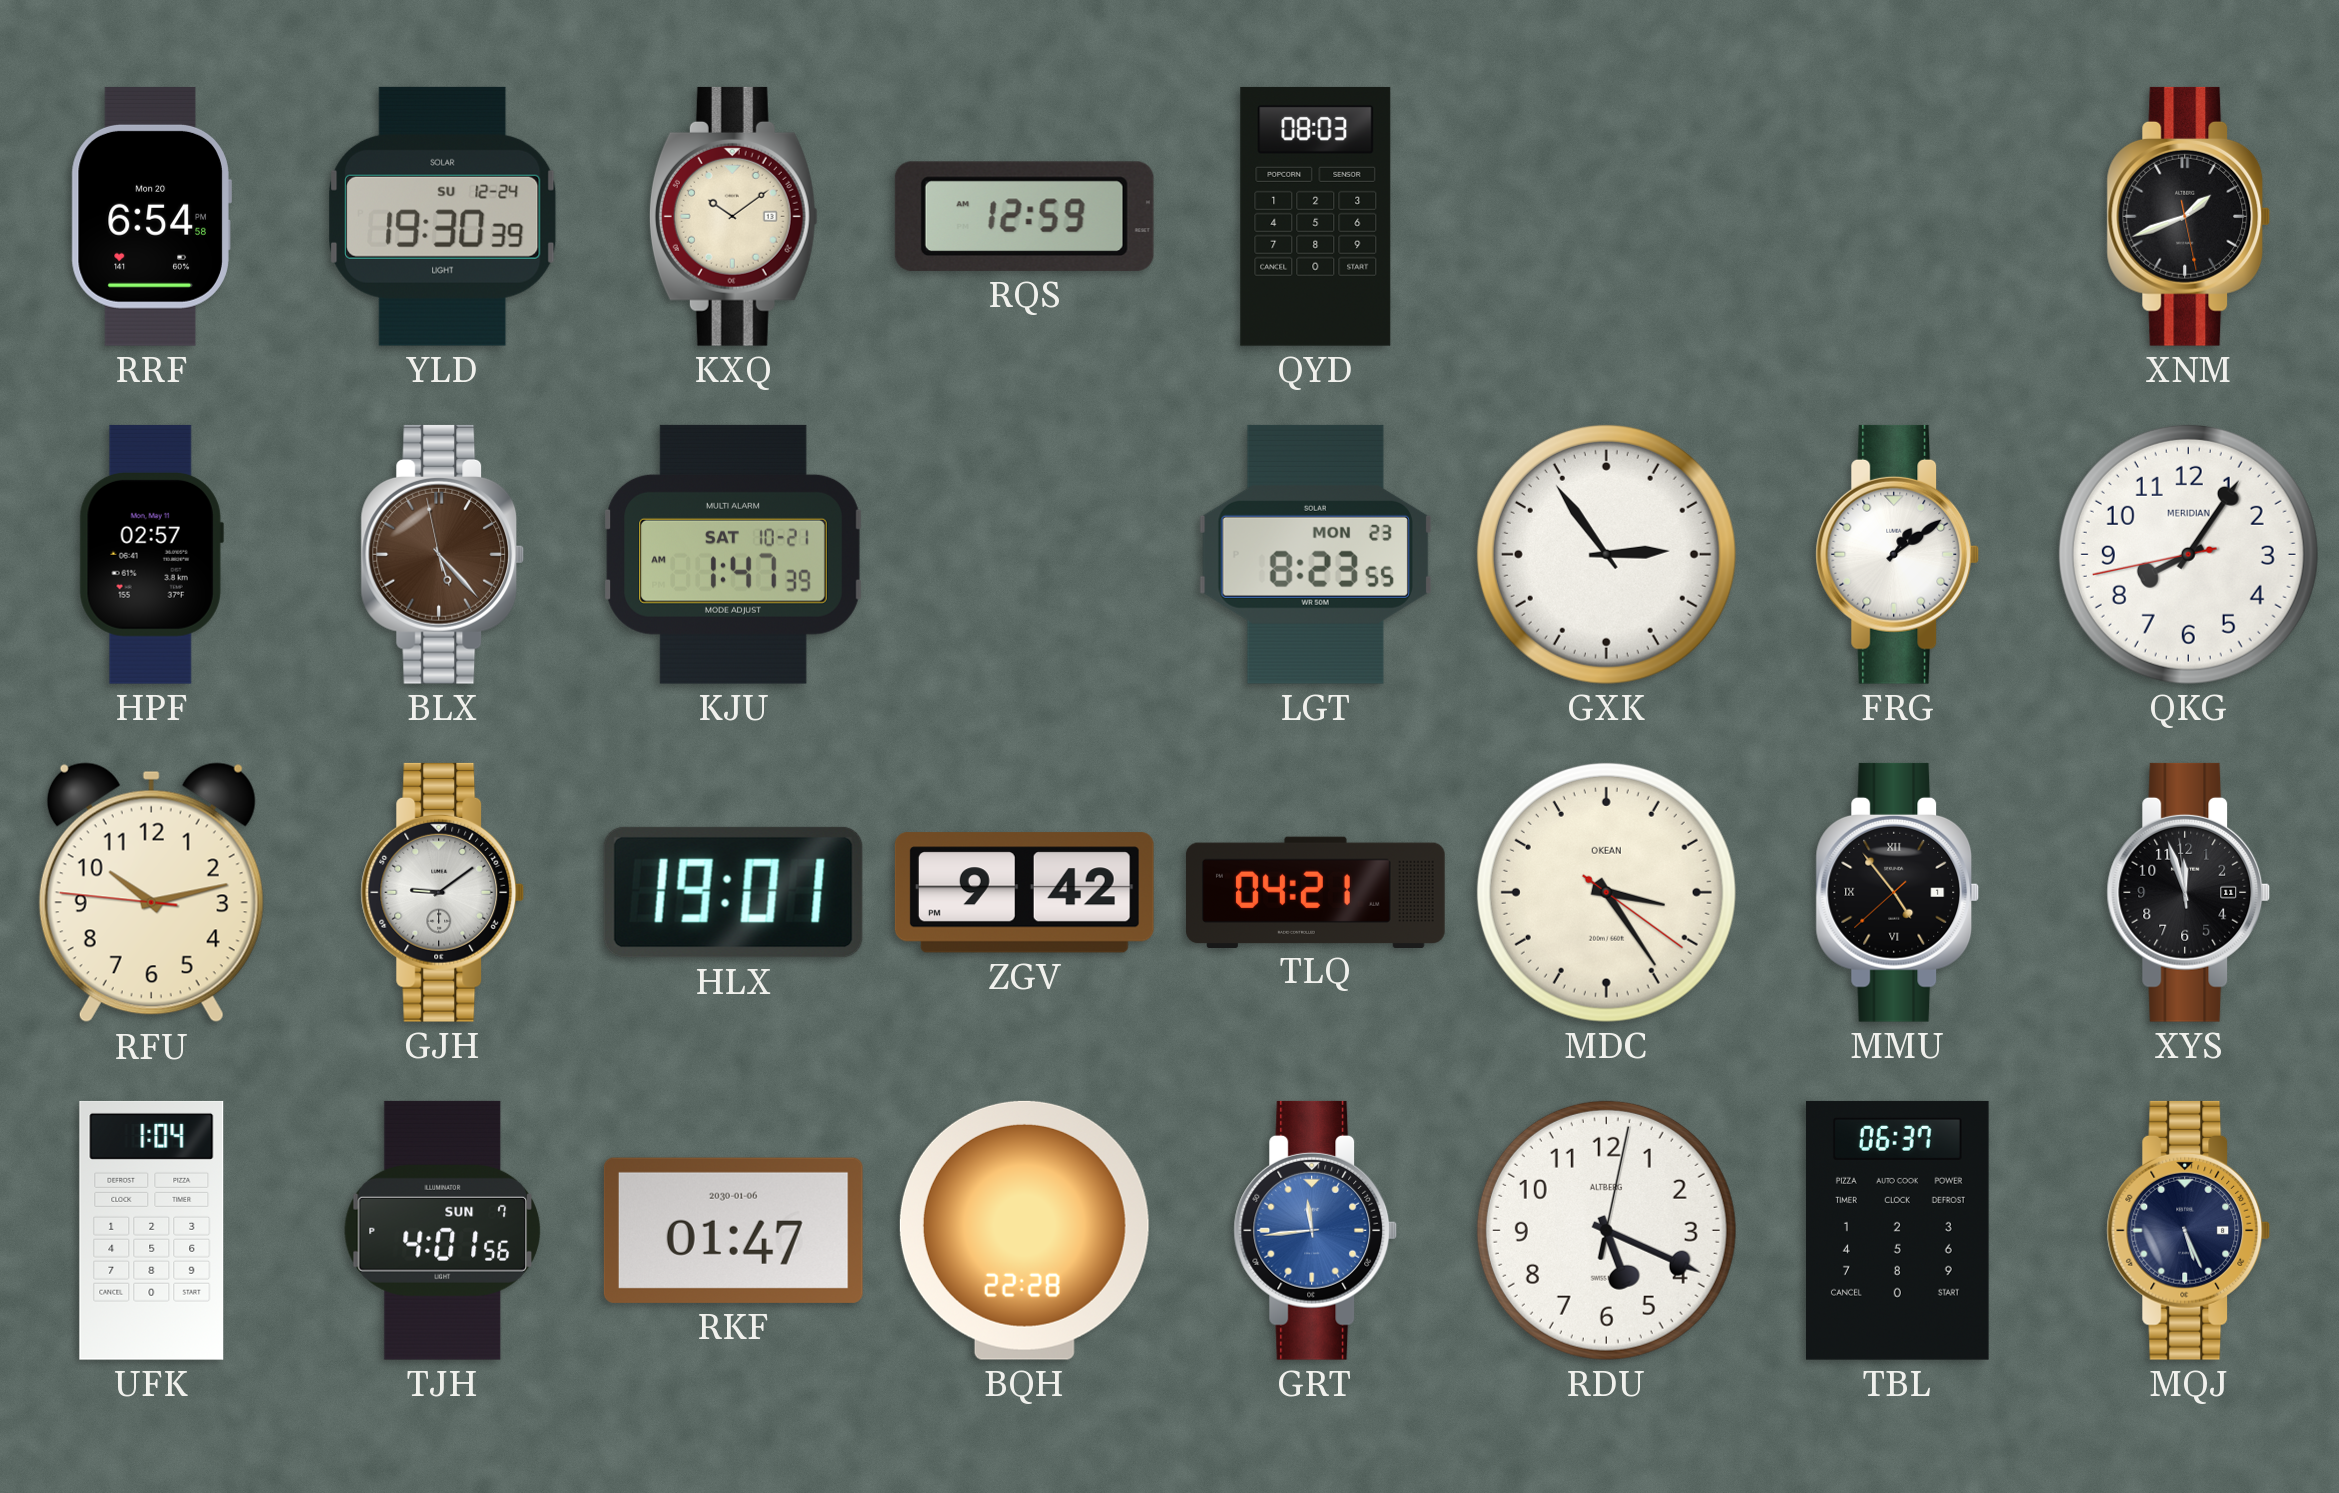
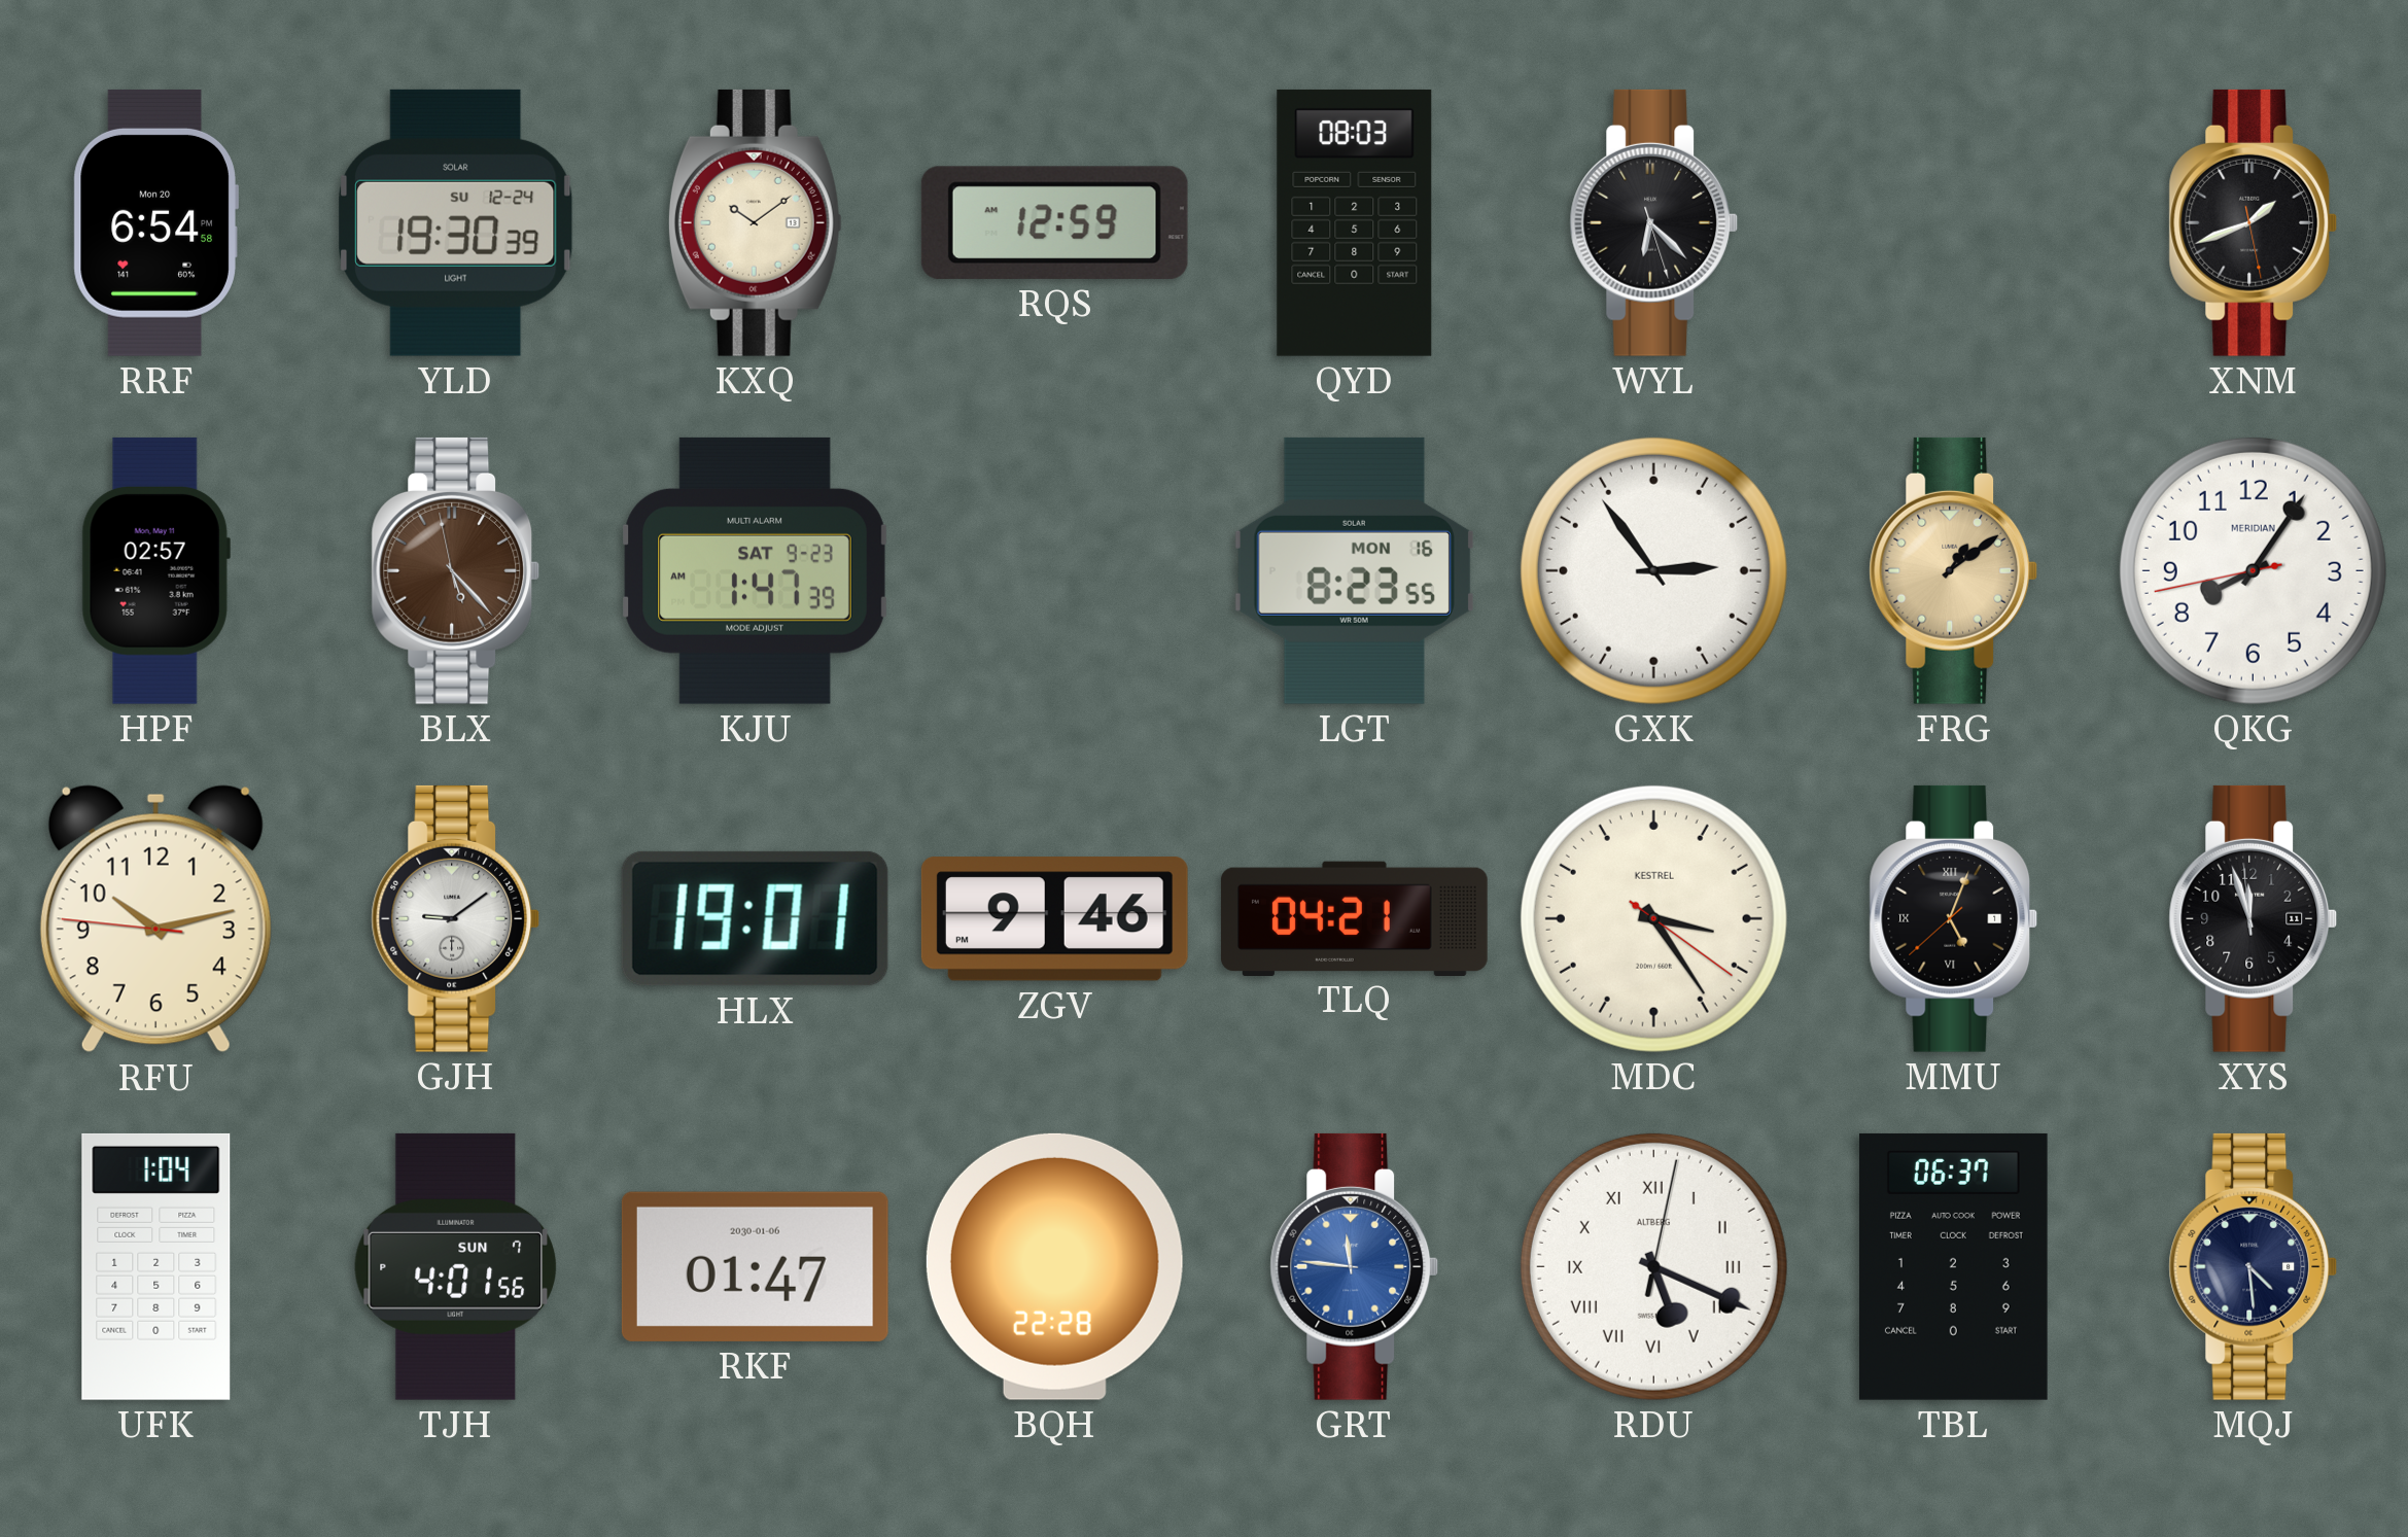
WYL: none -> 6:22
KJU date: SAT 10-21 -> SAT 9-23
LGT date: MON 23 -> MON 16
FRG dial: white -> champagne
ZGV: 9:42 -> 9:46
MDC brand: OKEAN -> KESTREL
MMU: 4:53 -> 5:03
GRT: 11:44 -> 11:46
RDU numerals: Arabic -> Roman
MQJ: 5:26 -> 4:29
